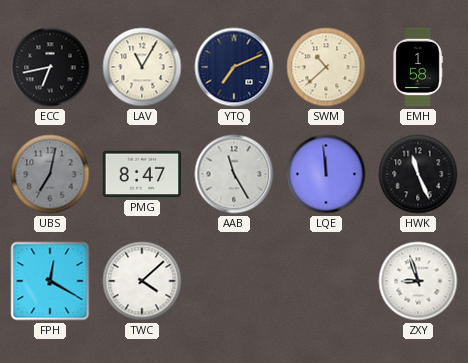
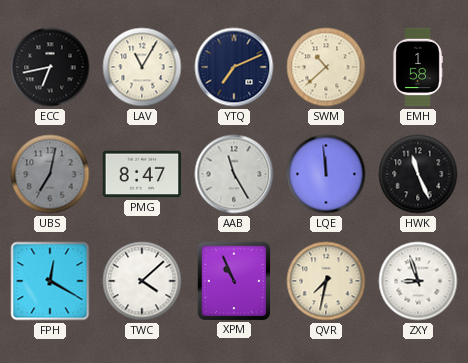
XPM: none -> 10:56
QVR: none -> 7:32
